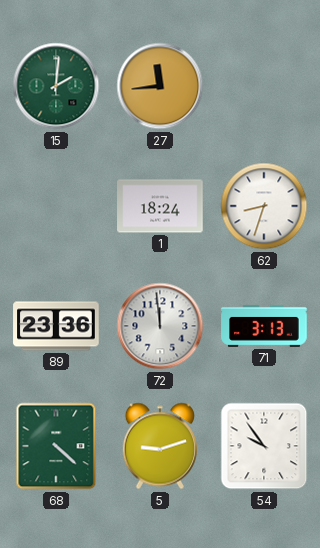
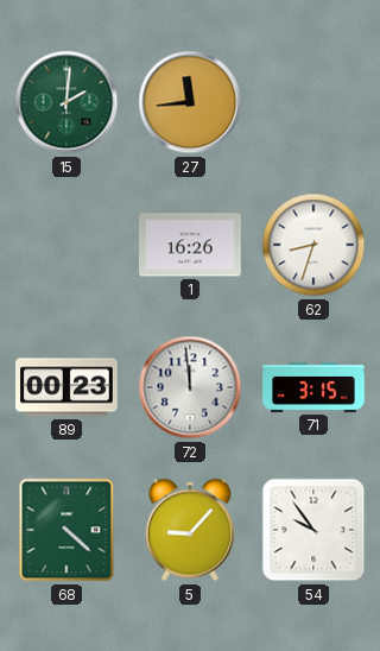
1: 18:24 -> 16:26
89: 23:36 -> 00:23
71: 3:13 -> 3:15
5: 9:12 -> 9:07
